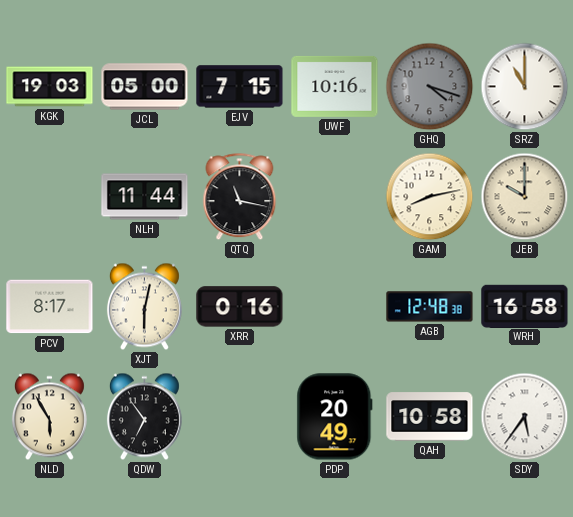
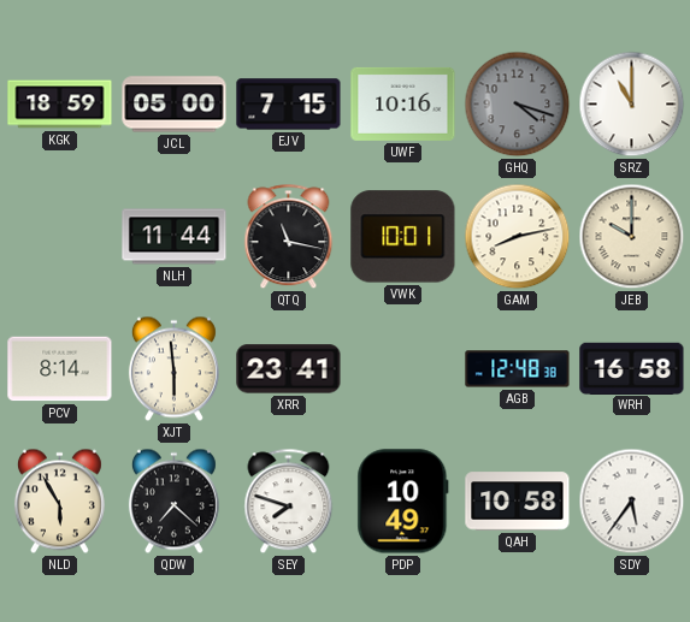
KGK: 19:03 -> 18:59
VWK: none -> 10:01
PCV: 8:17 -> 8:14
XJT: 6:02 -> 5:59
XRR: 0:16 -> 23:41
QDW: 6:54 -> 7:22
SEY: none -> 7:48
PDP: 20:49 -> 10:49
